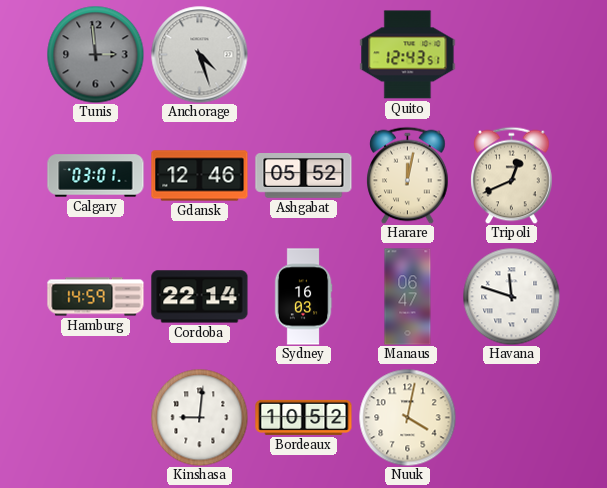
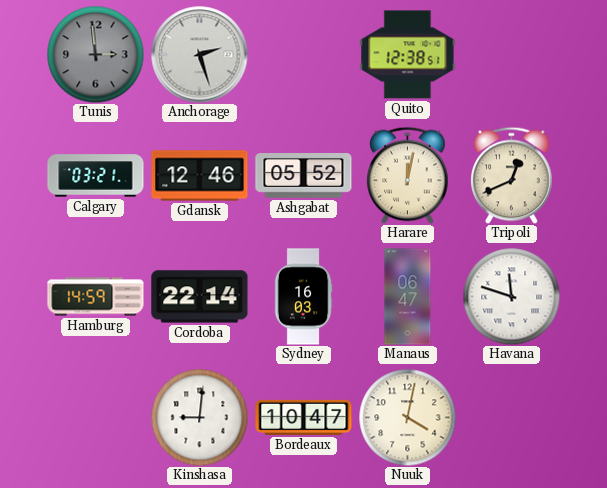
Anchorage: 4:27 -> 2:27
Quito: 12:43 -> 12:38
Calgary: 03:01 -> 03:21
Bordeaux: 10:52 -> 10:47
